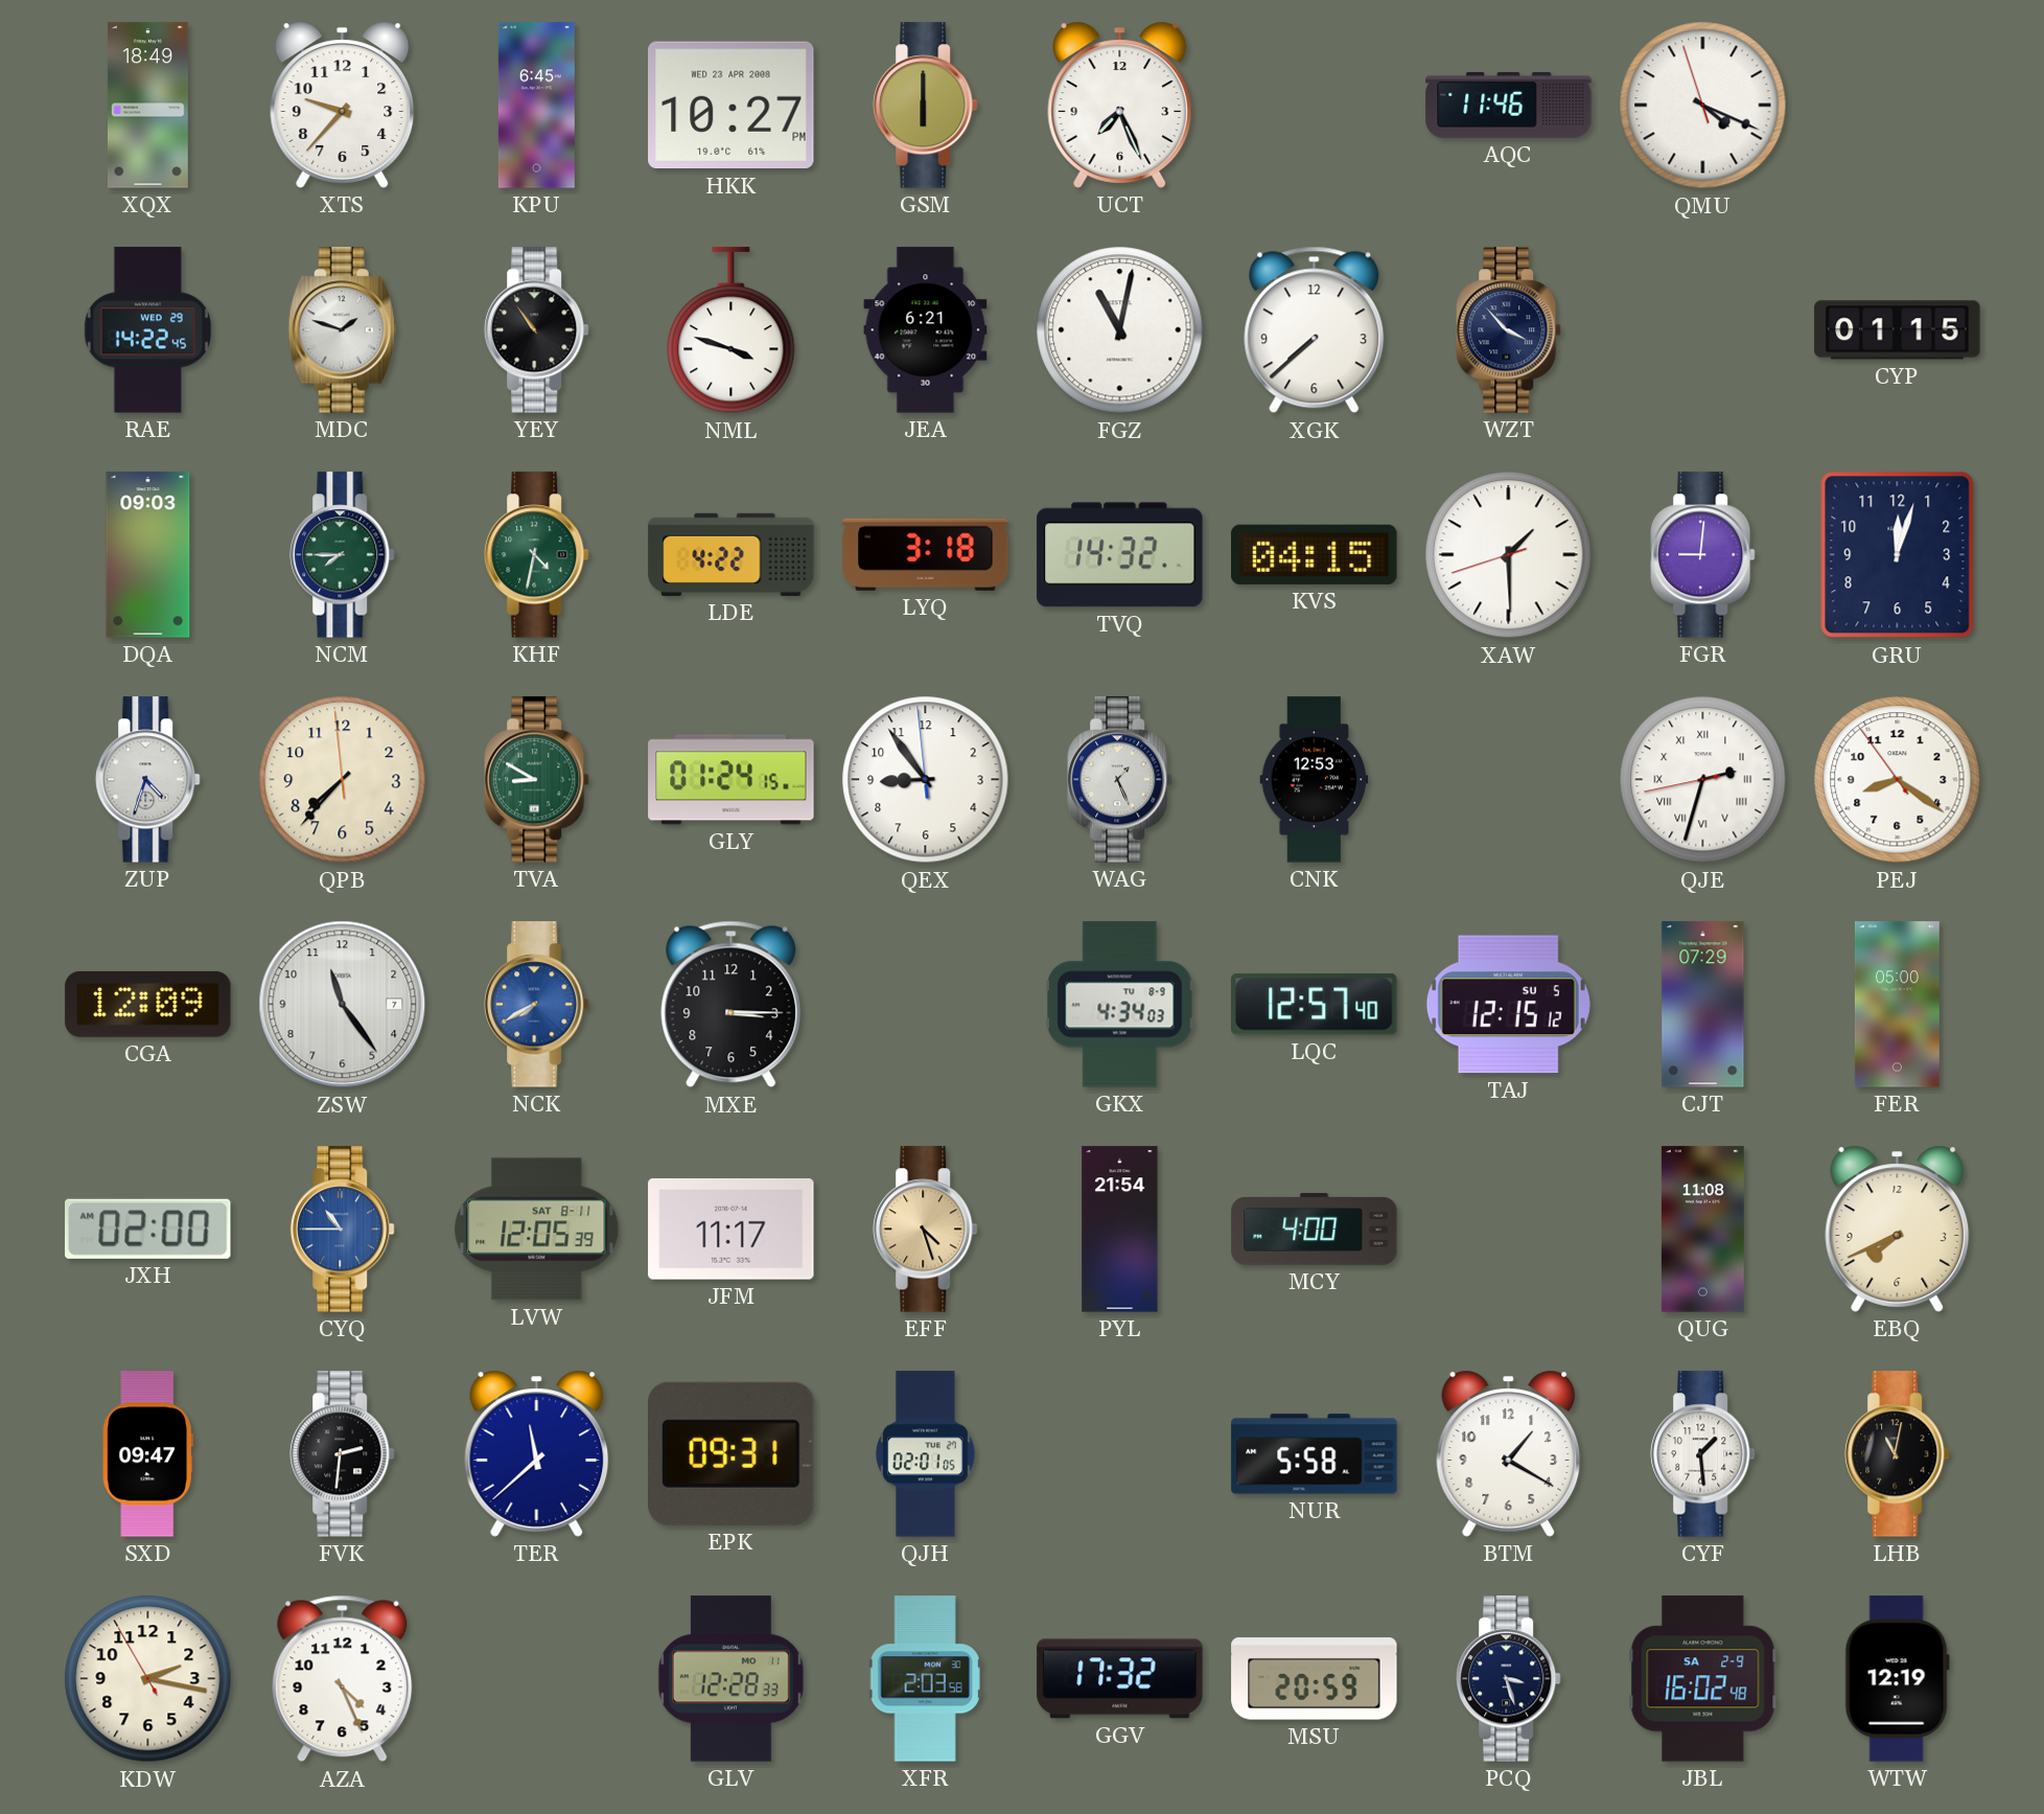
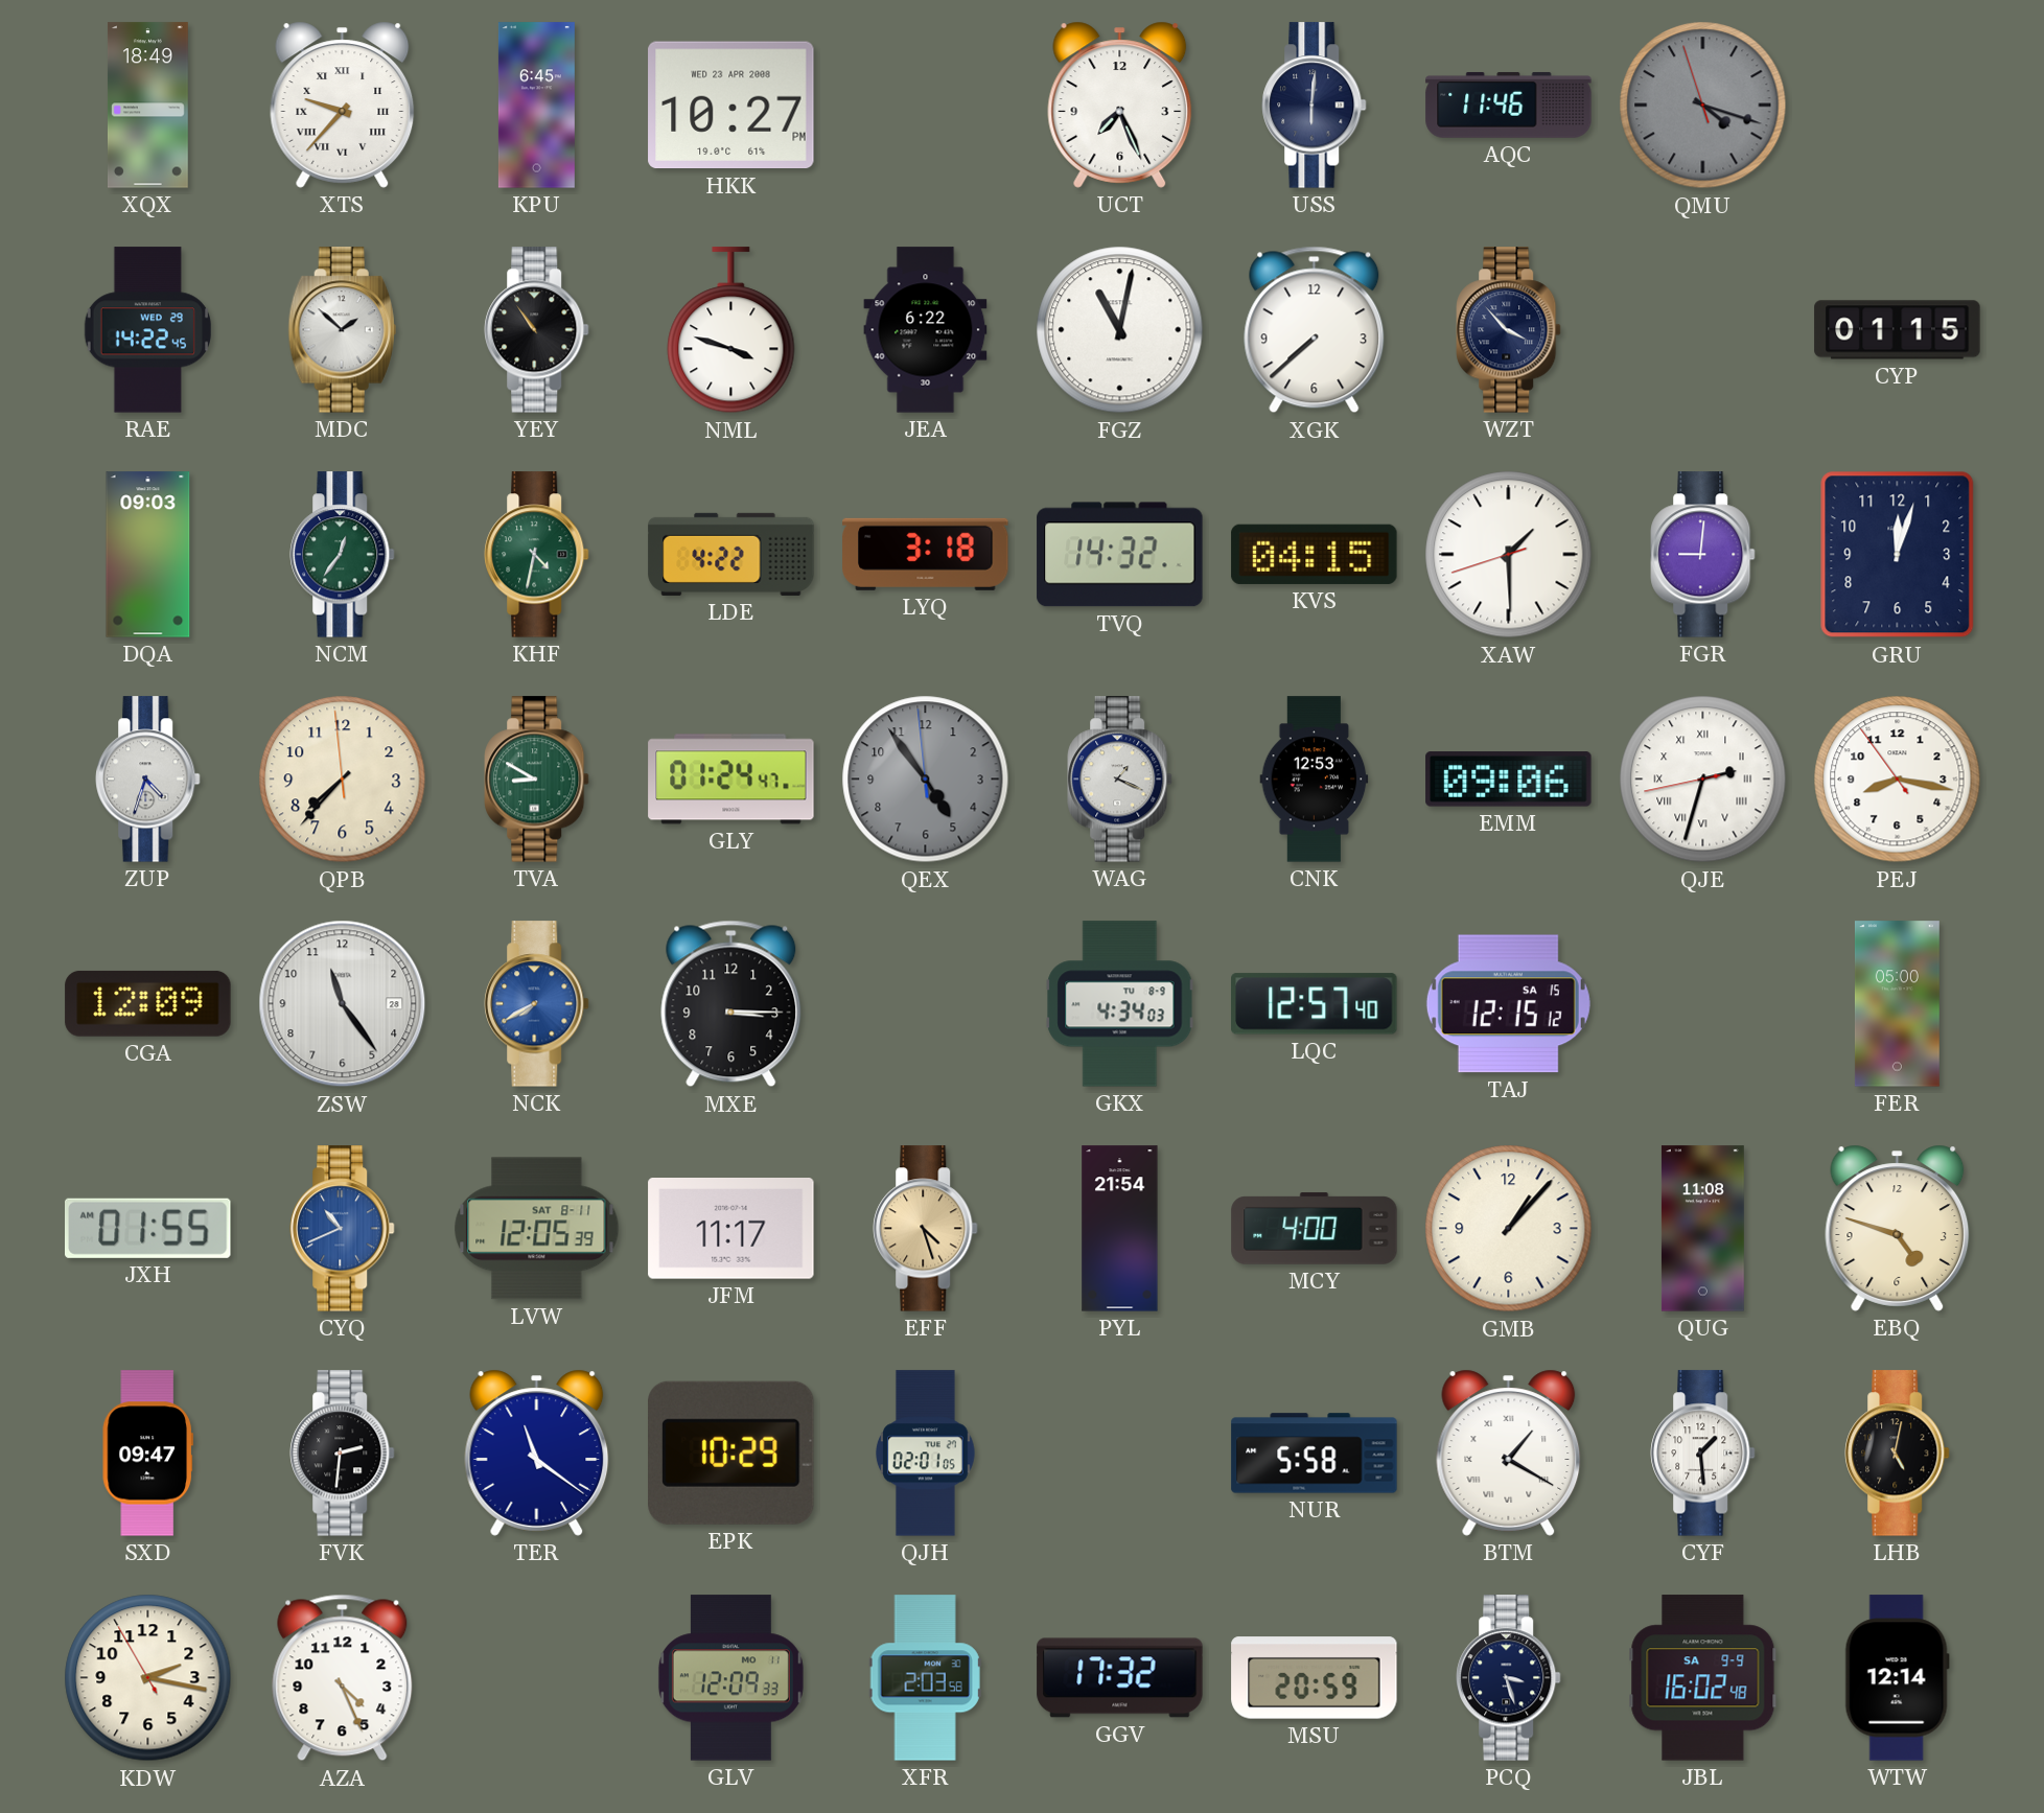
XTS numerals: Arabic -> Roman
GSM: 6:00 -> none
USS: none -> 6:01
QMU: 4:18 -> 4:17
QMU dial: white -> grey
MDC: 1:48 -> 1:52
JEA: 6:21 -> 6:22
NCM: 7:45 -> 12:36
GLY: 01:24:15 -> 01:24:47
QEX: 8:53 -> 4:53
QEX dial: white -> grey
WAG: 1:26 -> 1:19
EMM: none -> 09:06
PEJ: 8:20 -> 8:16
ZSW date: 7 -> 28
TAJ date: SU 5 -> SA 15
CJT: 07:29 -> none
JXH: 02:00 -> 01:55
CYQ: 10:45 -> 10:41
GMB: none -> 1:07
EBQ: 7:41 -> 4:48
TER: 11:38 -> 11:21
EPK: 09:31 -> 10:29
BTM numerals: Arabic -> Roman
LHB: 11:02 -> 5:02
GLV: 12:28 -> 12:09
JBL date: SA 2-9 -> SA 9-9
WTW: 12:19 -> 12:14
